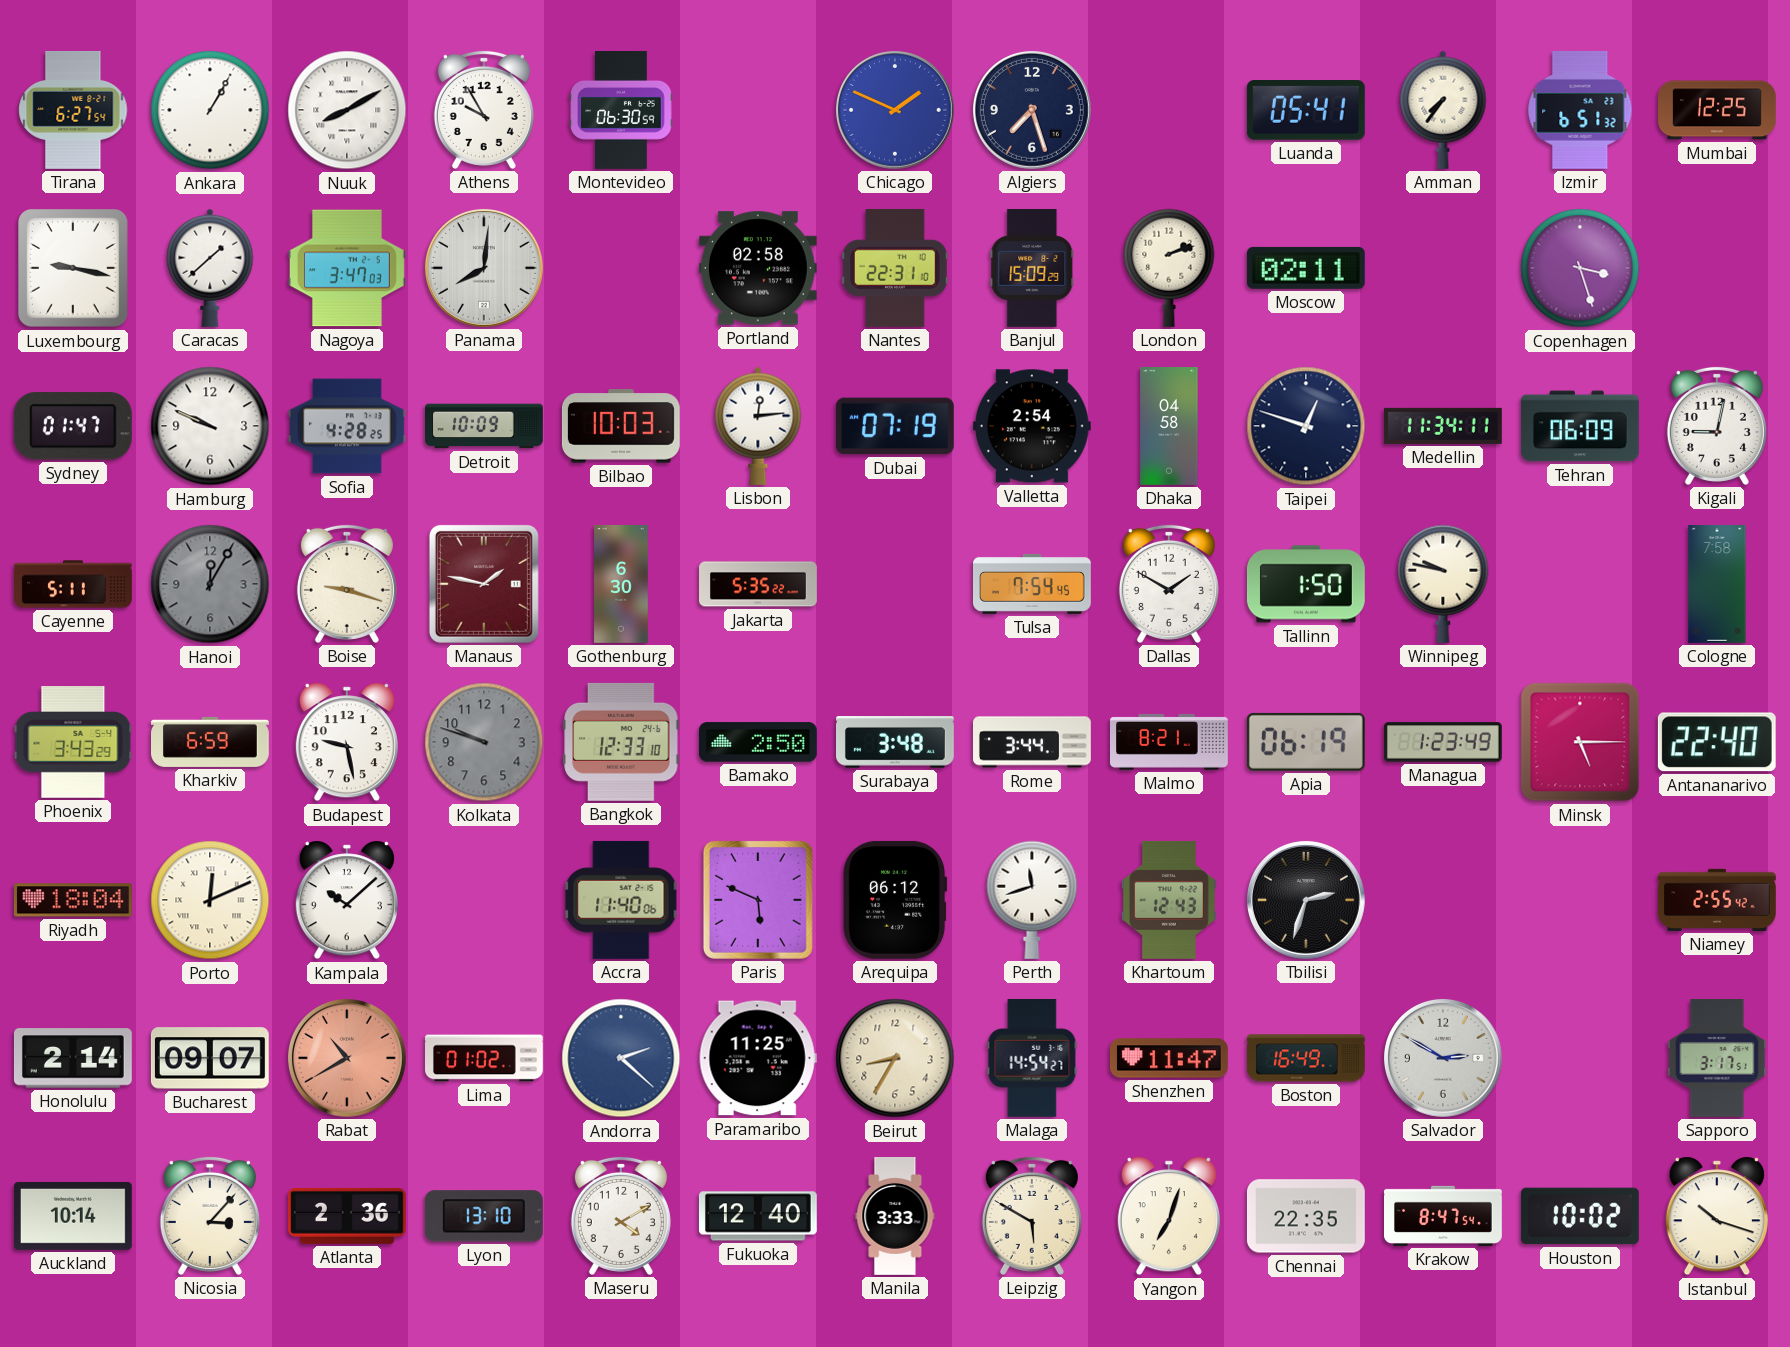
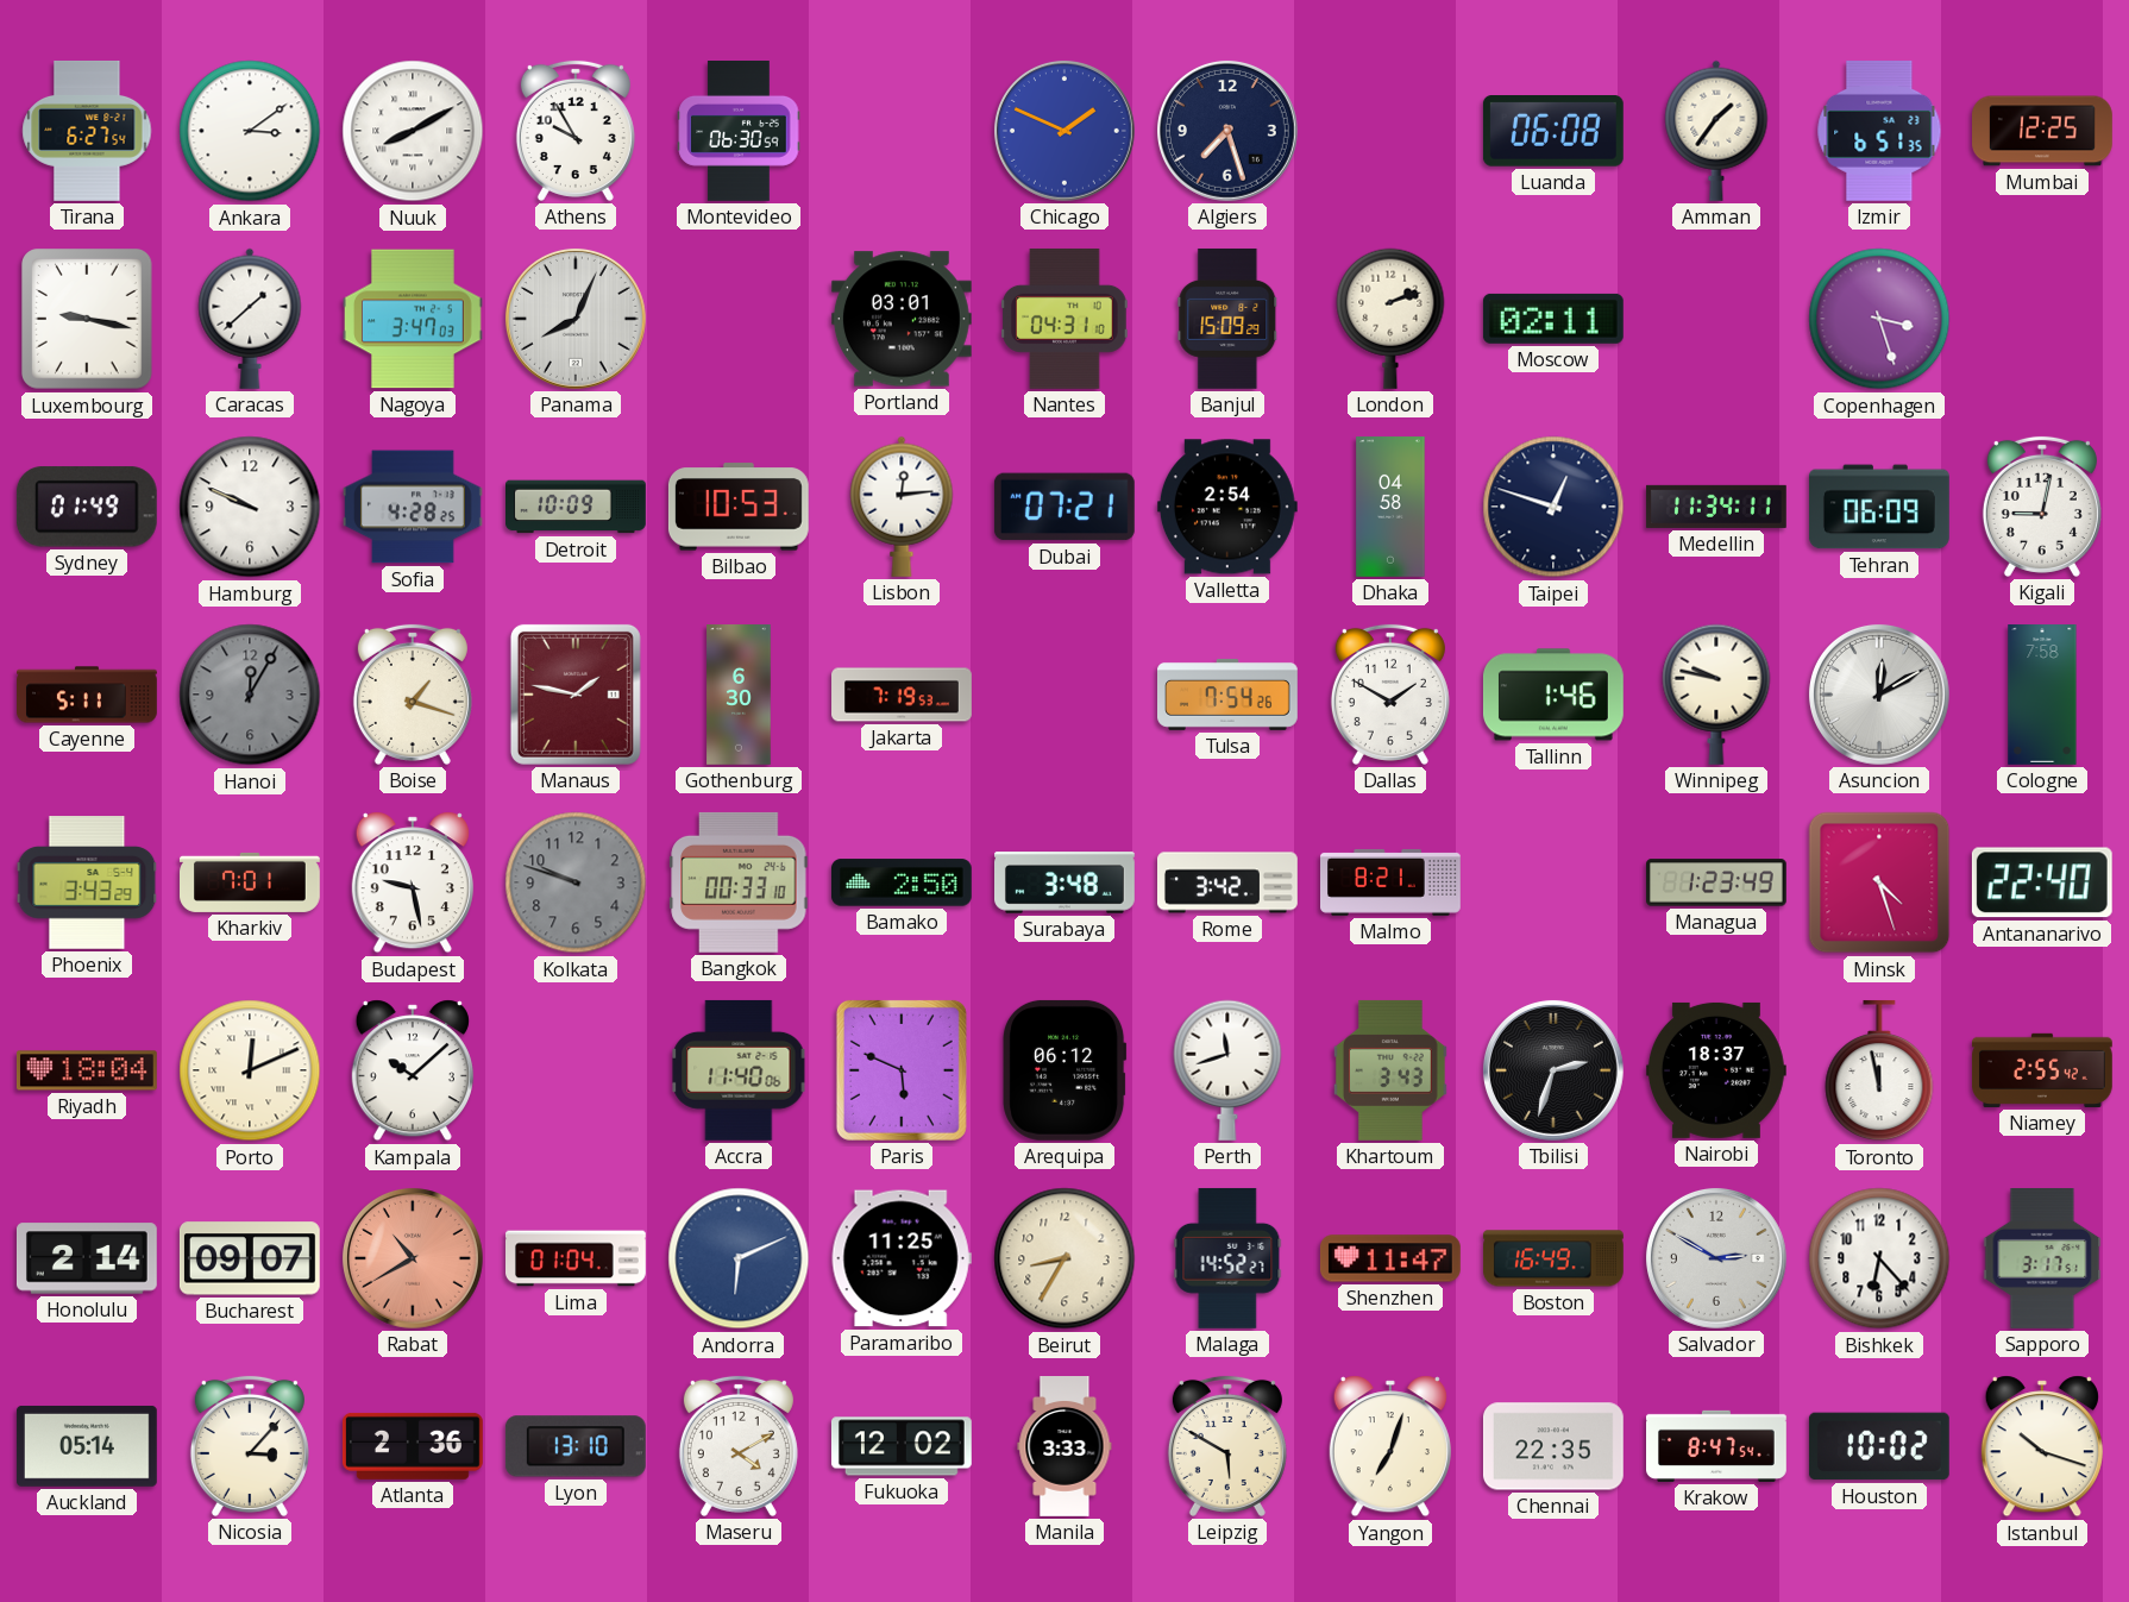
Ankara: 1:05 -> 3:09
Luanda: 05:41 -> 06:08
Amman: 7:36 -> 1:36
Izmir: 6:51:32 -> 6:51:35
Panama: 8:01 -> 8:04
Portland: 02:58 -> 03:01
Nantes: 22:31 -> 04:31
Sydney: 01:47 -> 01:49
Bilbao: 10:03 -> 10:53
Dubai: 07:19 -> 07:21
Boise: 9:18 -> 1:18
Jakarta: 5:35 -> 7:19
Tulsa: 7:54:45 -> 7:54:26
Tallinn: 1:50 -> 1:46
Asuncion: none -> 12:10
Kharkiv: 6:59 -> 7:01
Bangkok: 12:33 -> 00:33
Rome: 3:44 -> 3:42
Apia: 06:19 -> none
Minsk: 5:15 -> 4:27
Khartoum: 12:43 -> 3:43
Nairobi: none -> 18:37
Toronto: none -> 11:58
Lima: 01:02 -> 01:04
Andorra: 2:22 -> 6:11
Malaga: 14:54 -> 14:52
Bishkek: none -> 6:23
Auckland: 10:14 -> 05:14
Fukuoka: 12:40 -> 12:02
